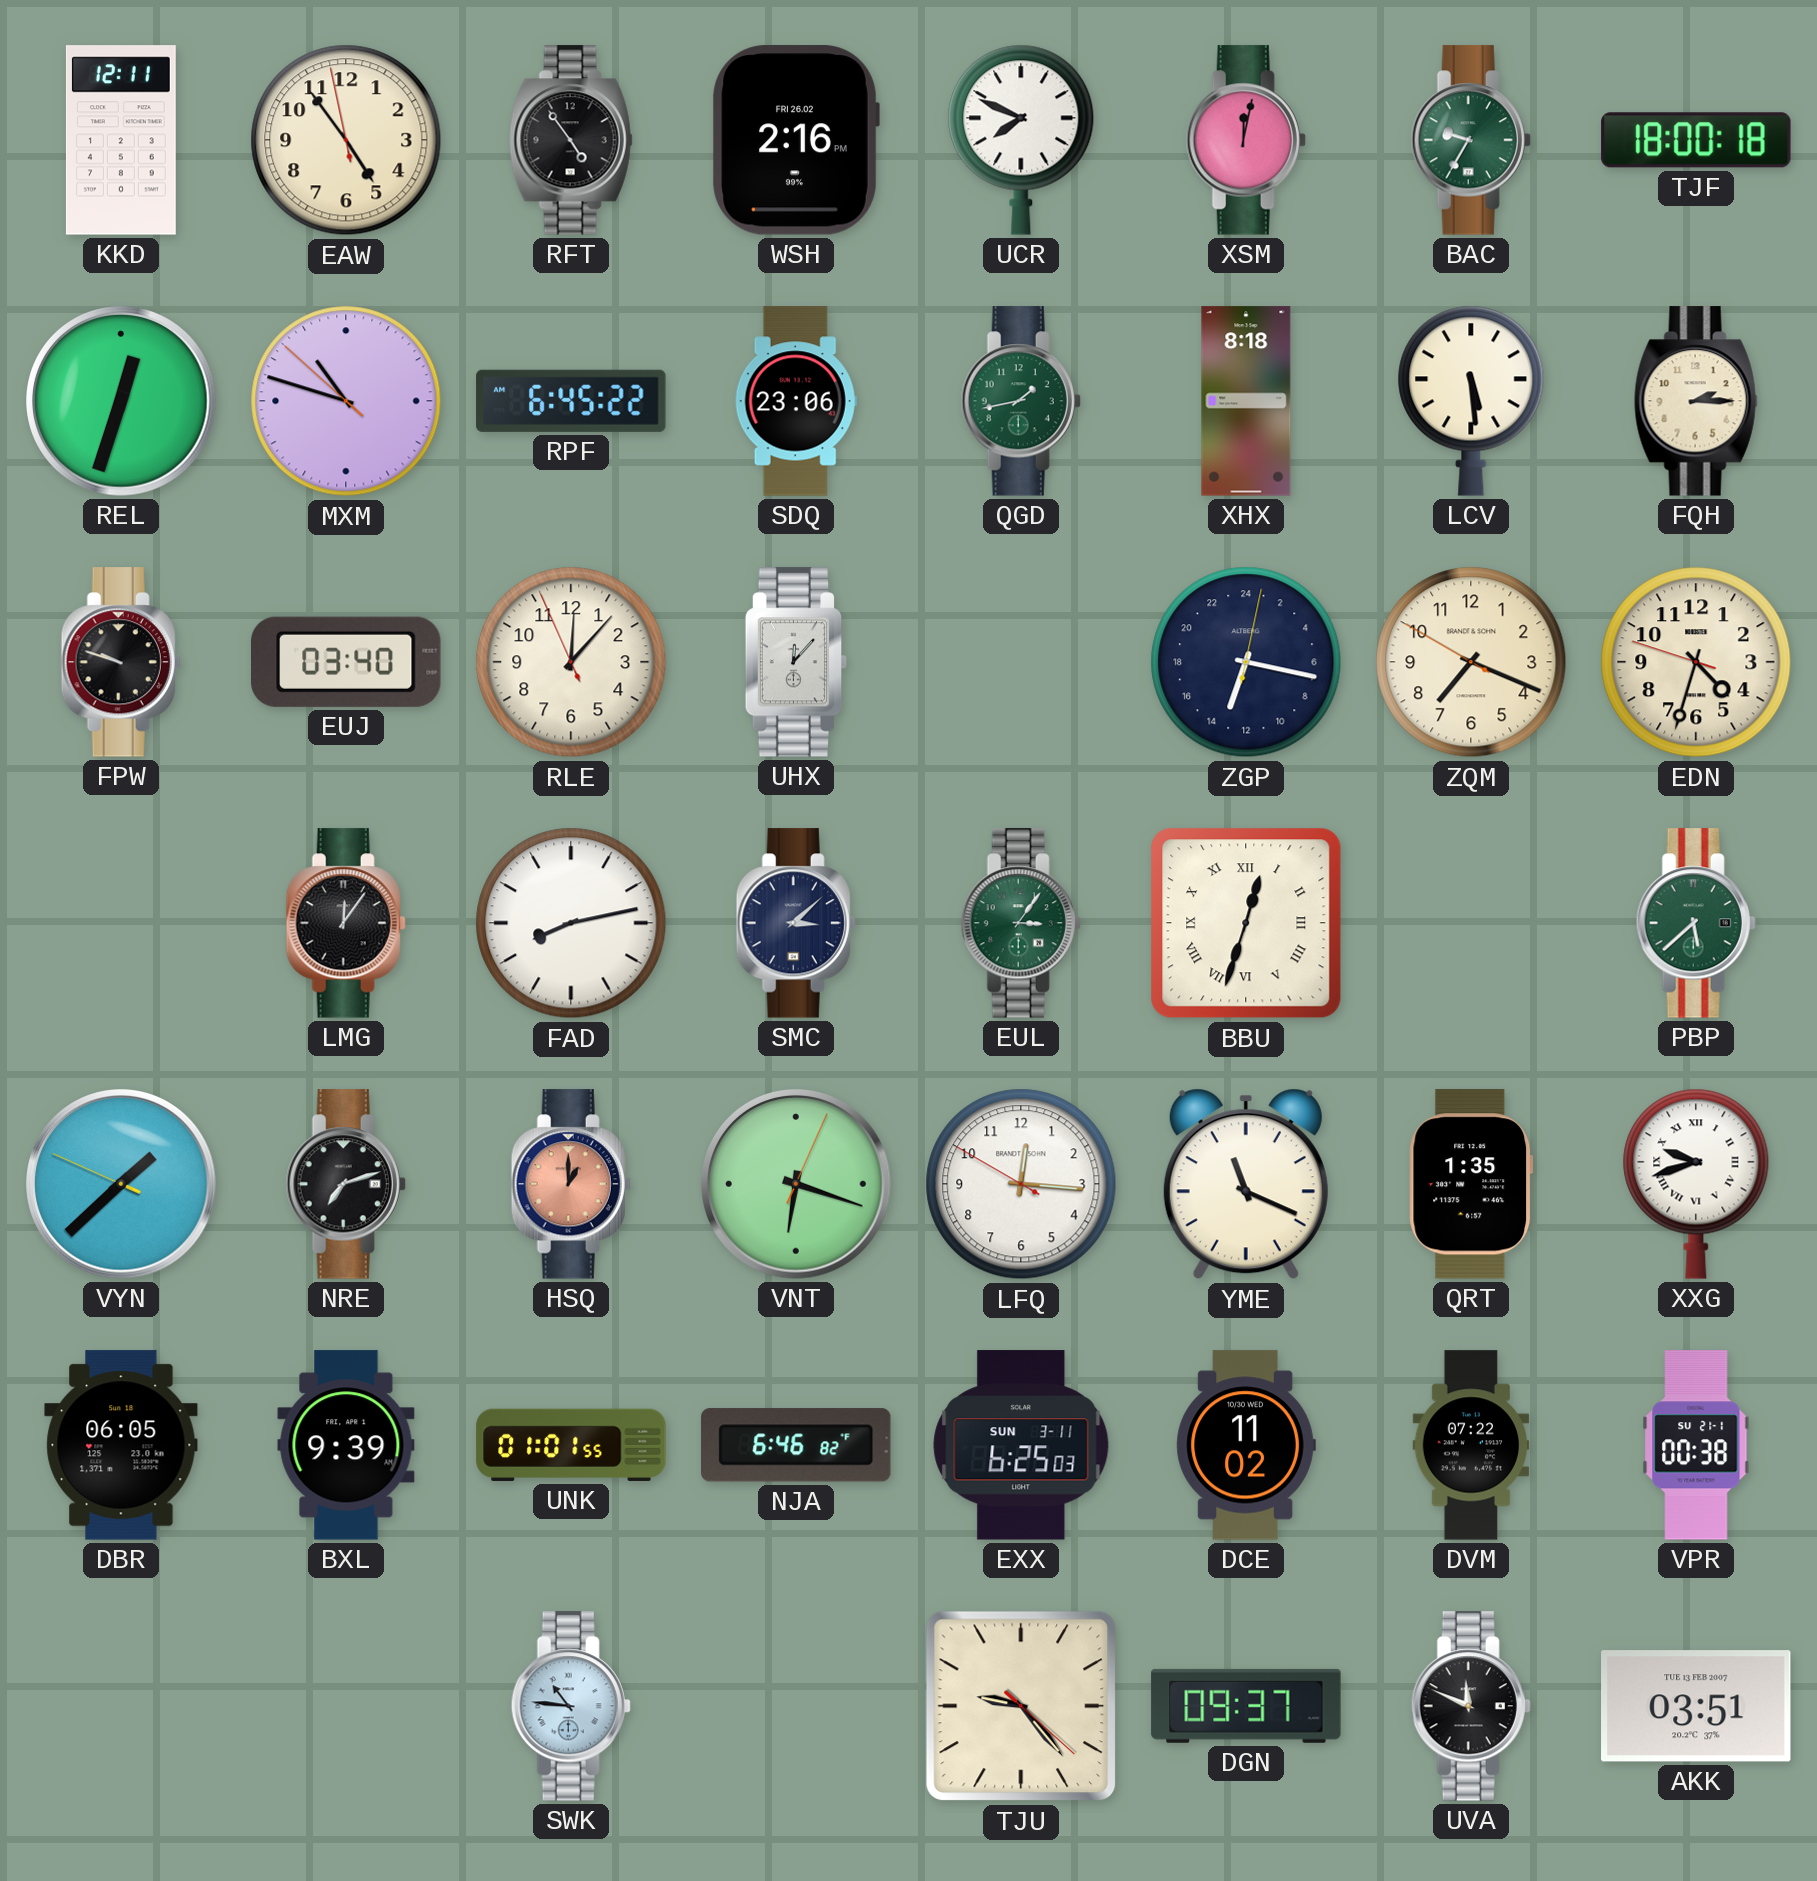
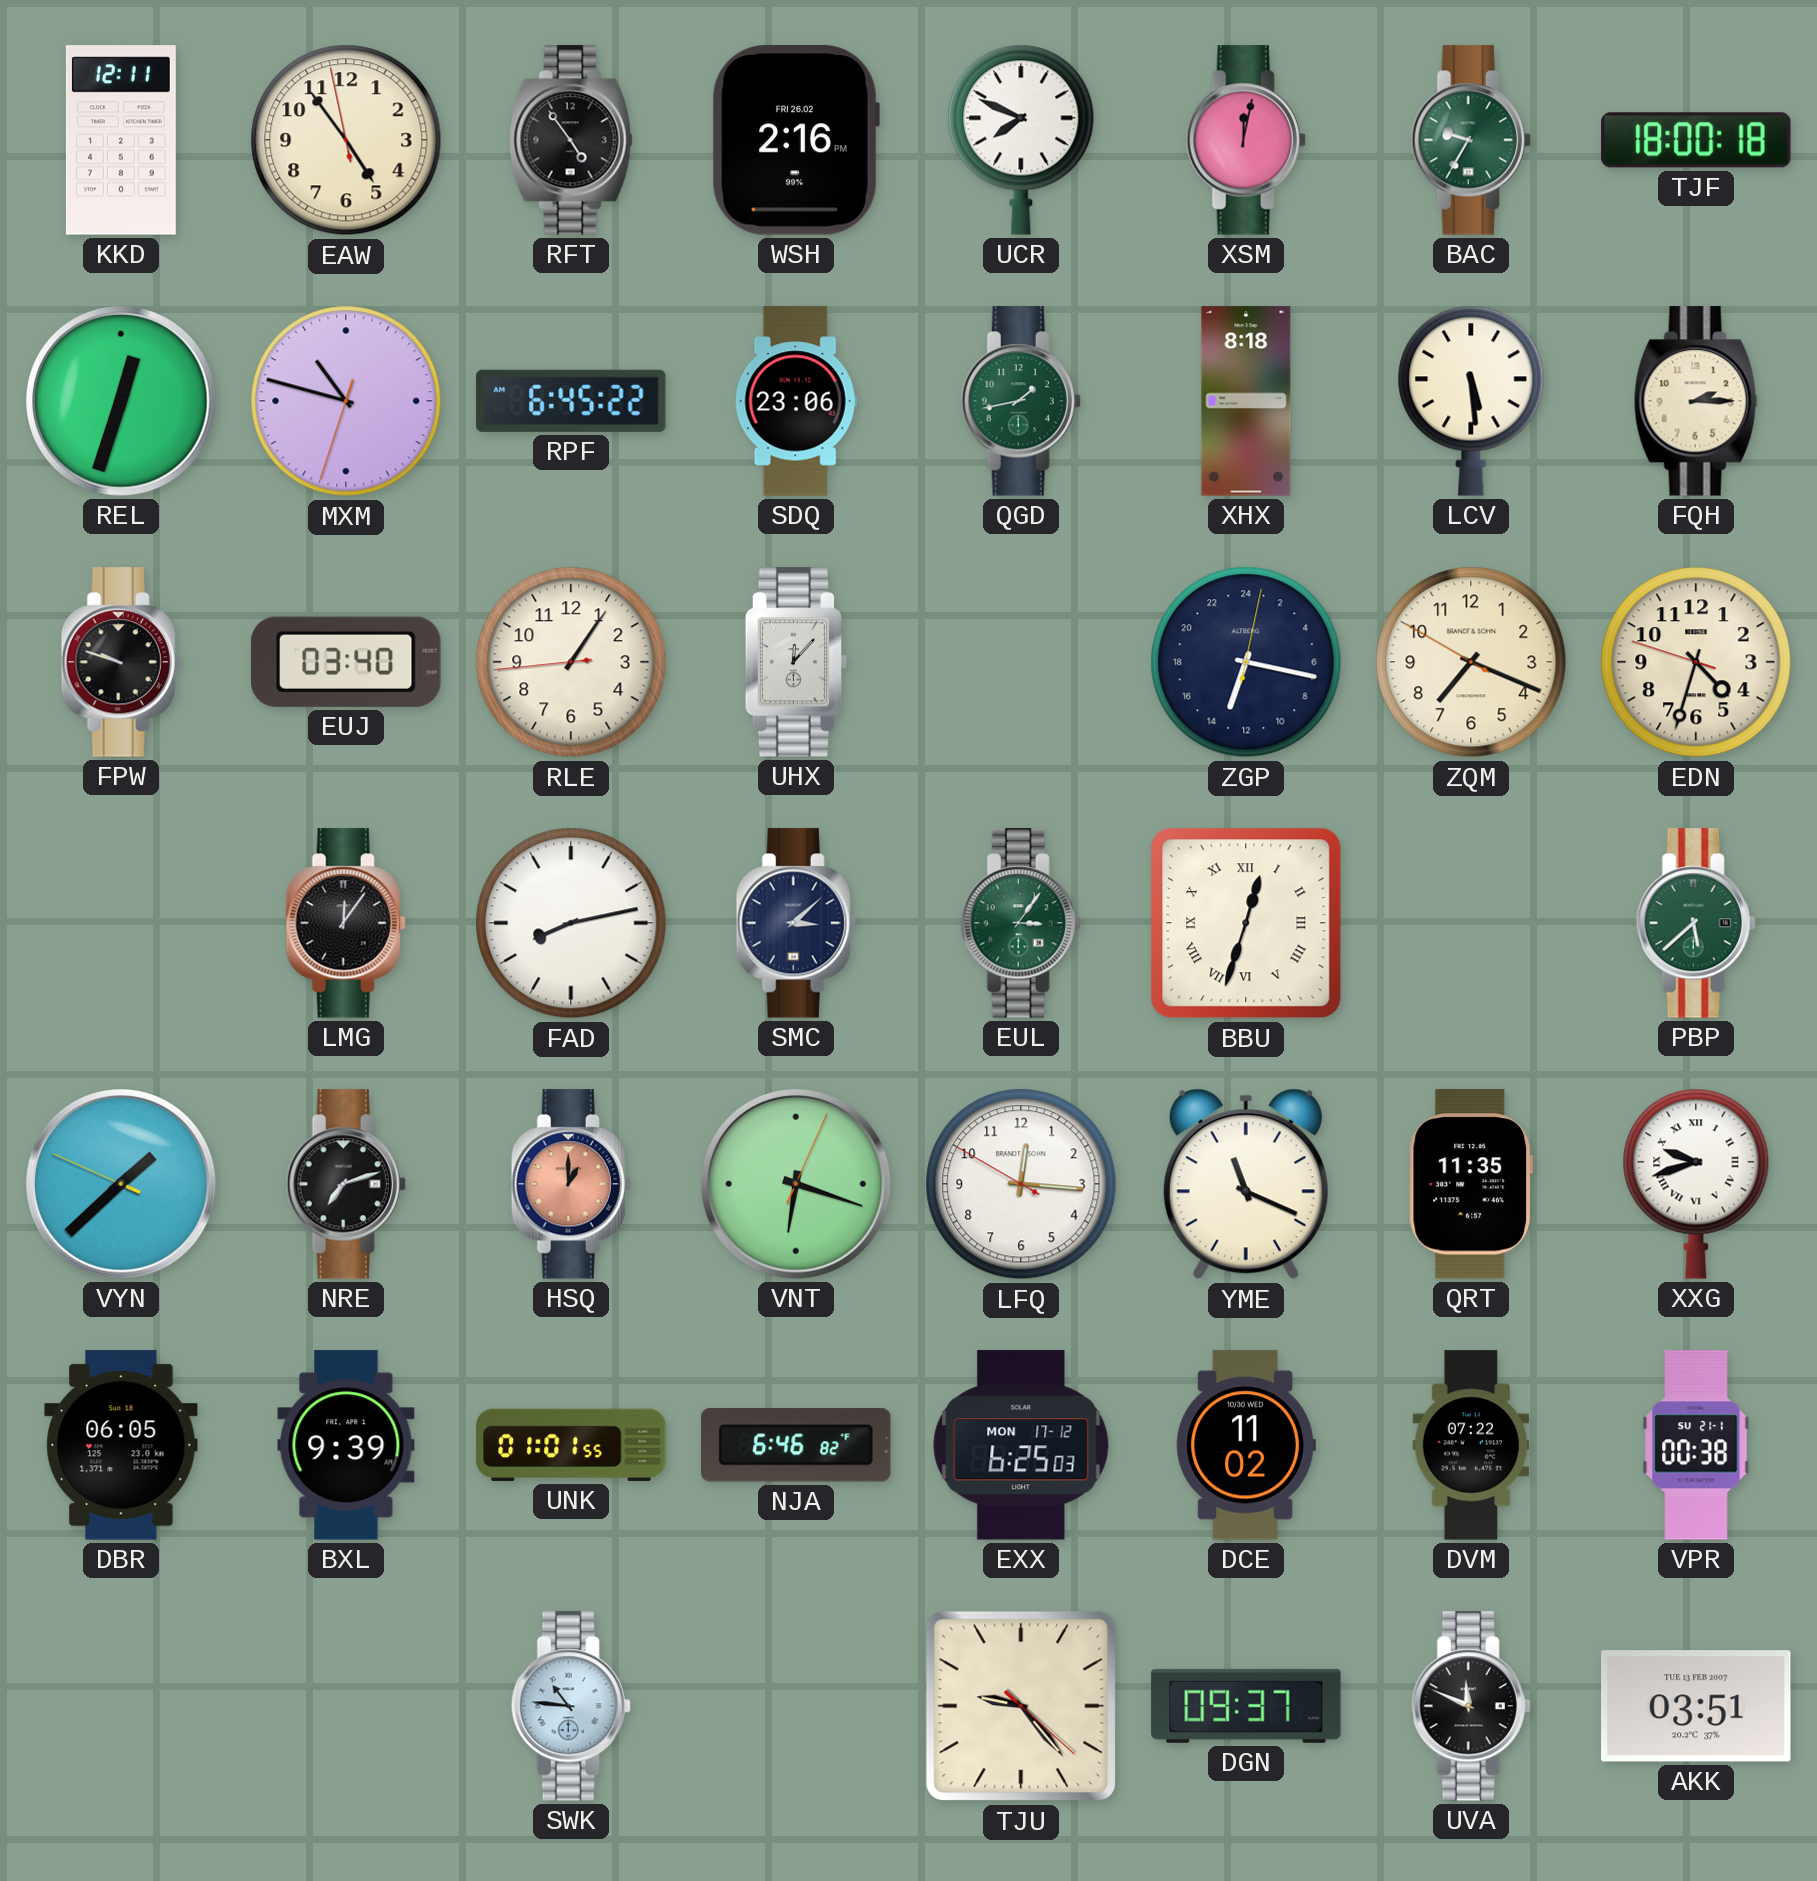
MXM: 10:47:52 -> 10:47:33
RLE: 12:06 -> 1:05
QRT: 1:35 -> 11:35
EXX date: SUN 3-11 -> MON 17-12
